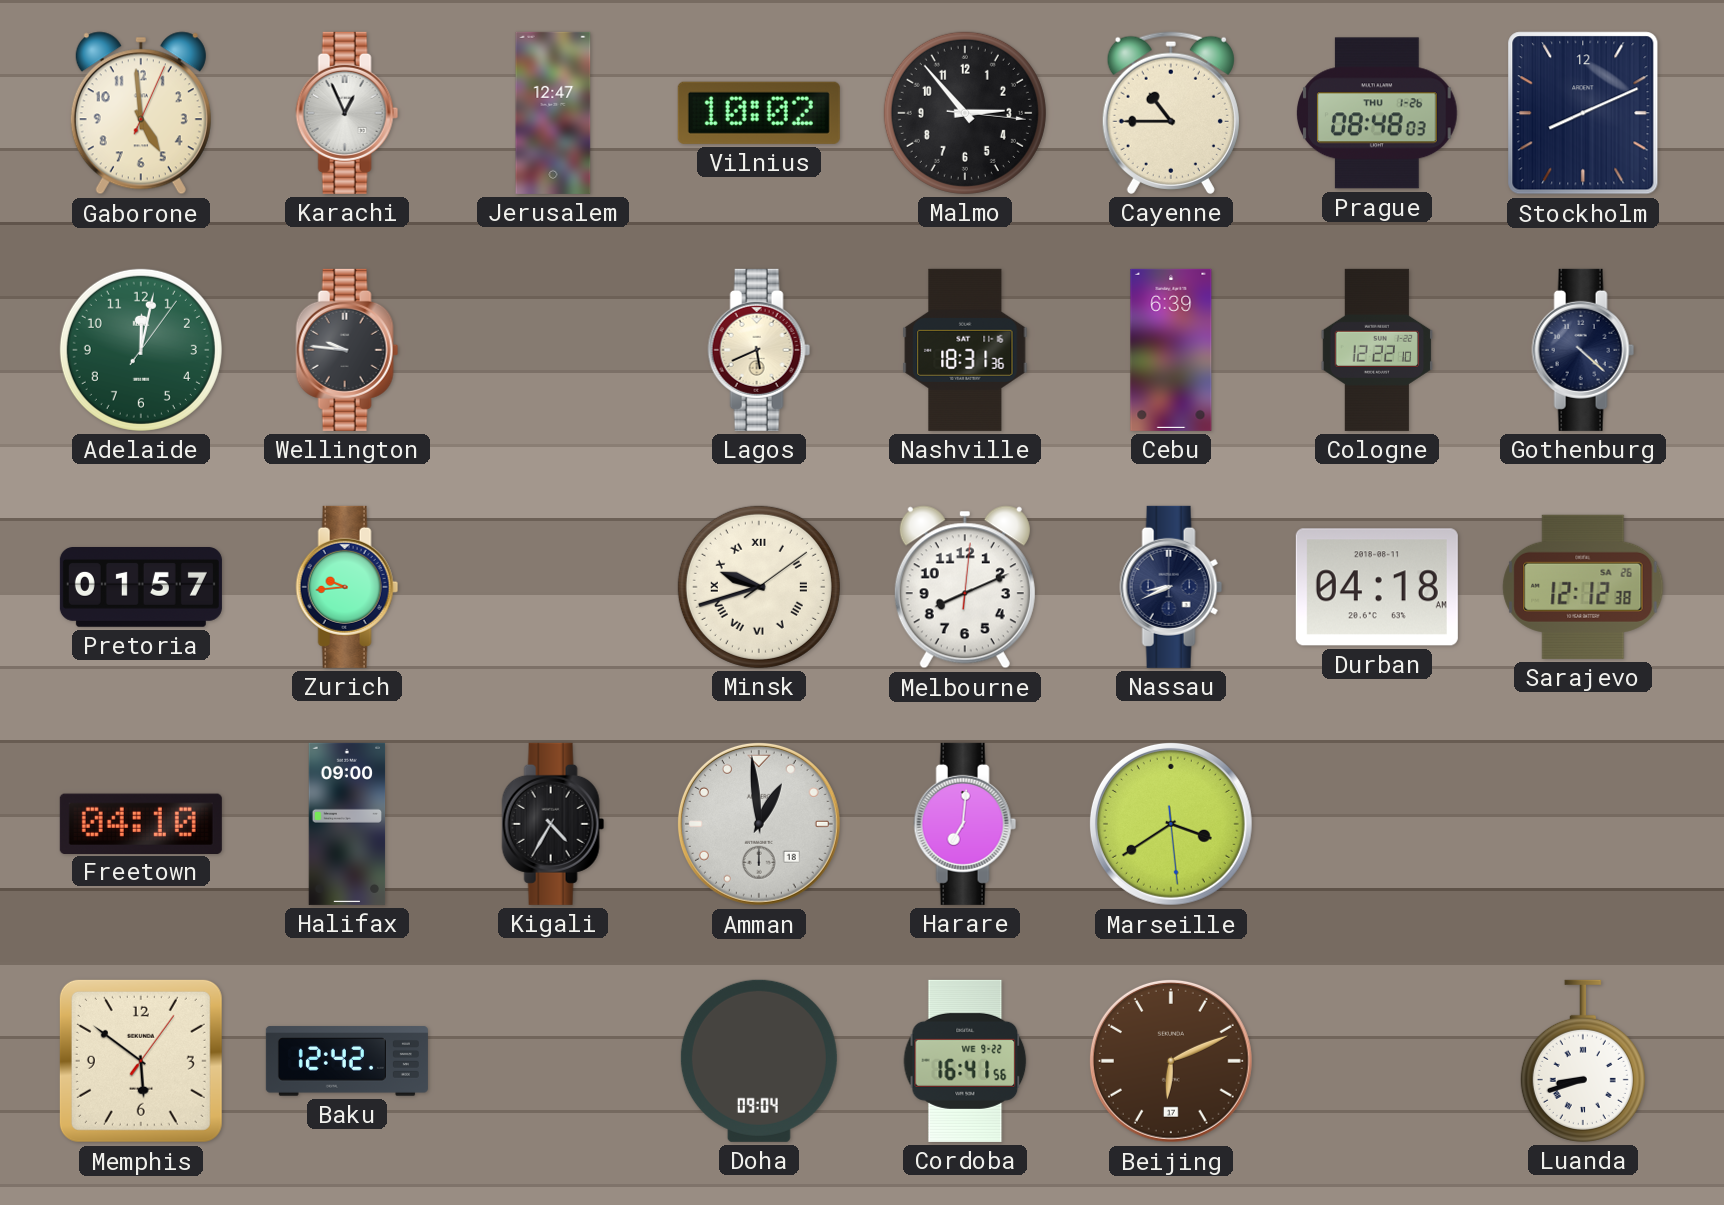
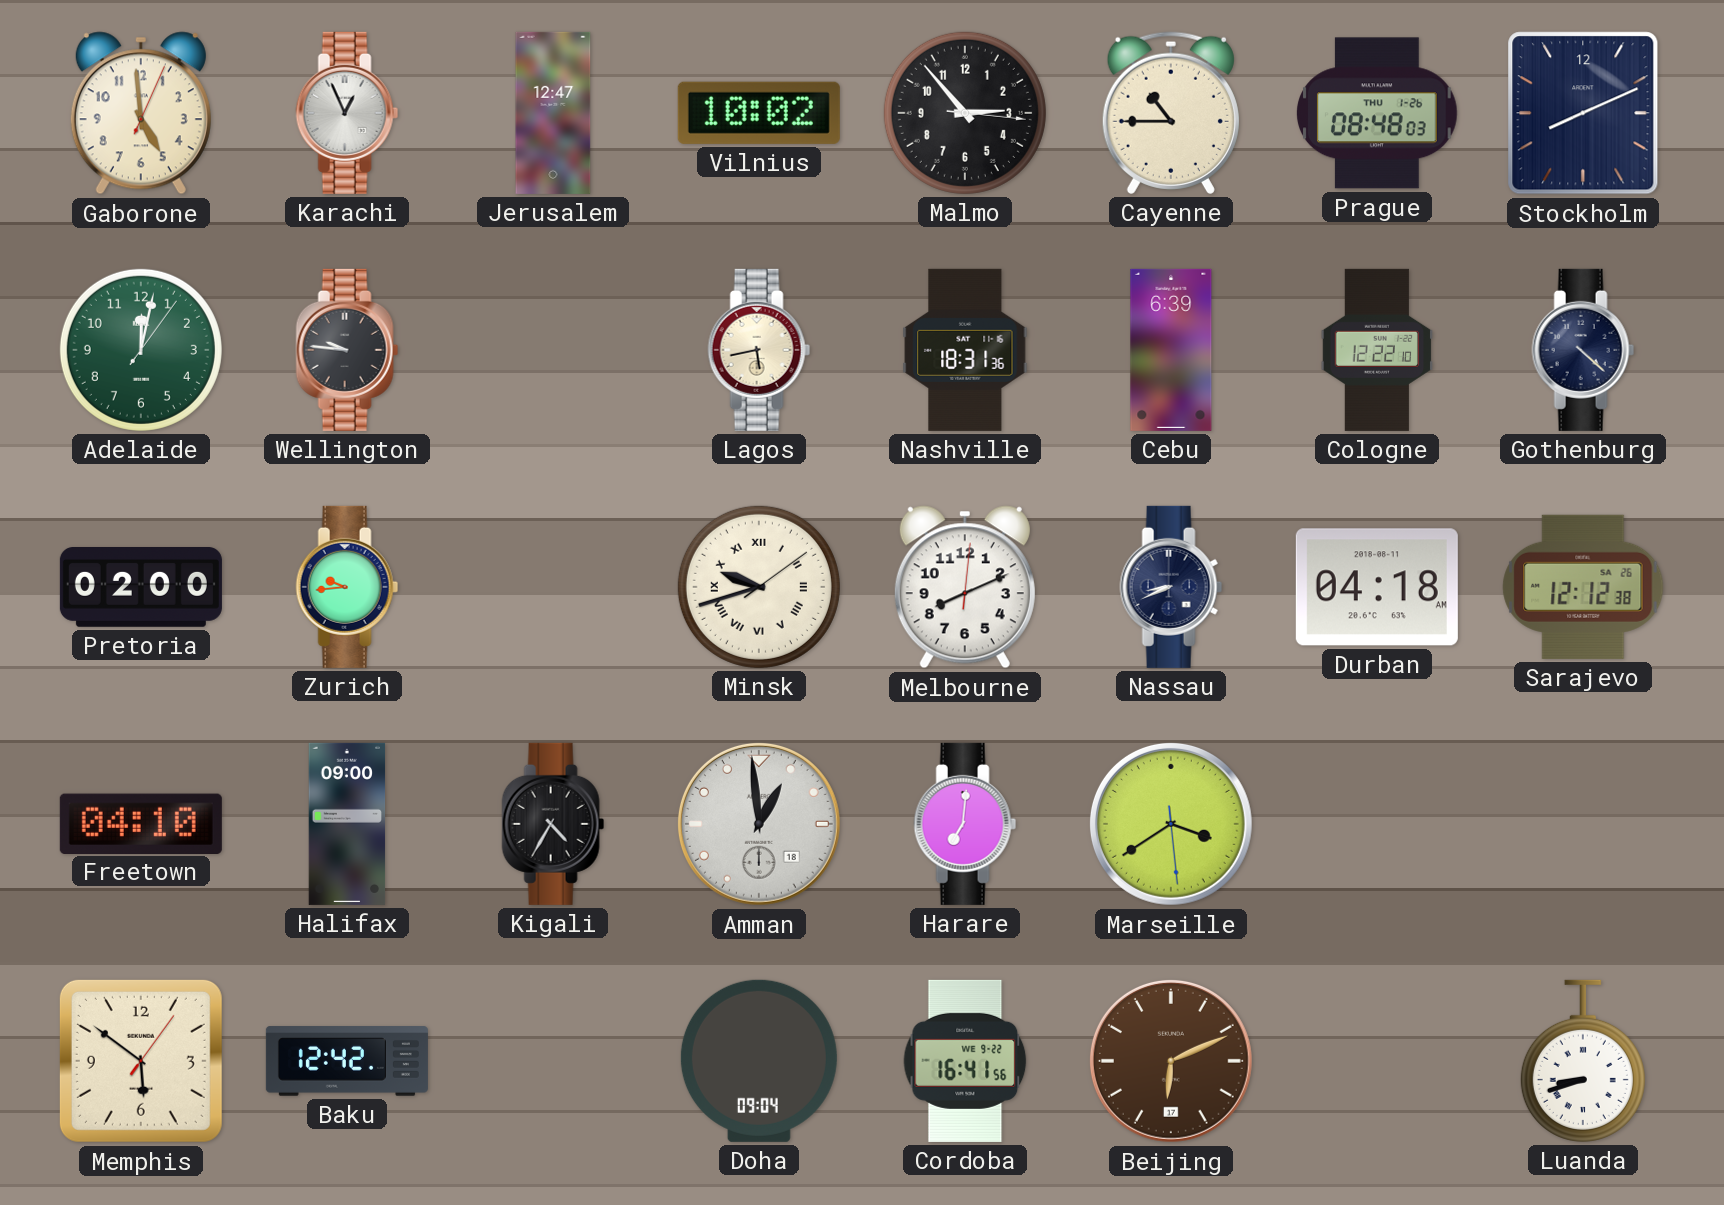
Lagos: 5:41 -> 5:43
Pretoria: 01:57 -> 02:00
